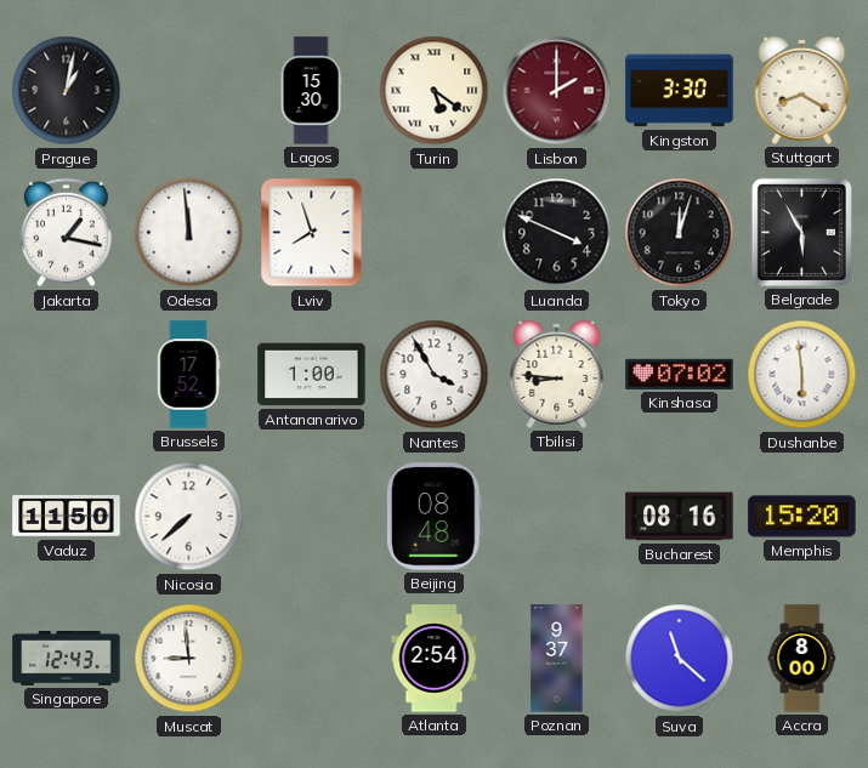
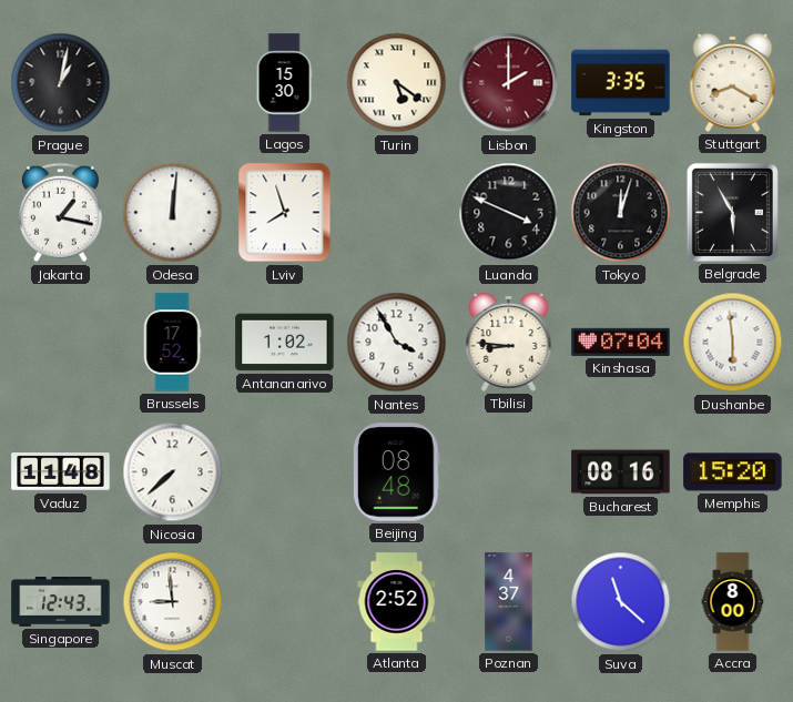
Kingston: 3:30 -> 3:35
Odesa: 11:59 -> 12:01
Antananarivo: 1:00 -> 1:02
Kinshasa: 07:02 -> 07:04
Vaduz: 11:50 -> 11:48
Atlanta: 2:54 -> 2:52
Poznan: 9:37 -> 4:37
